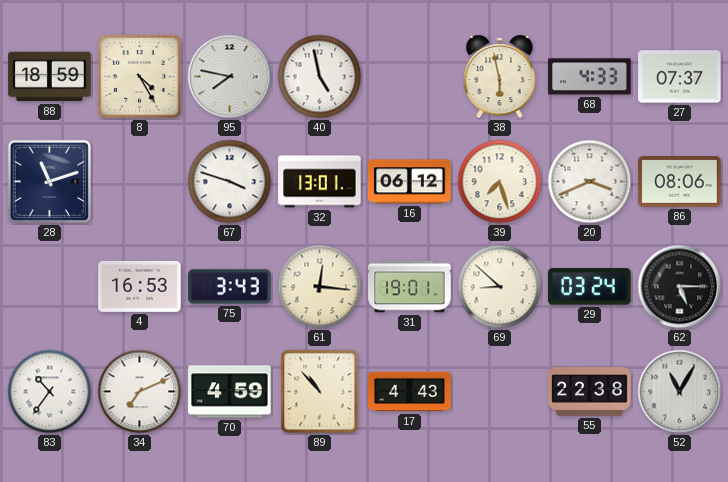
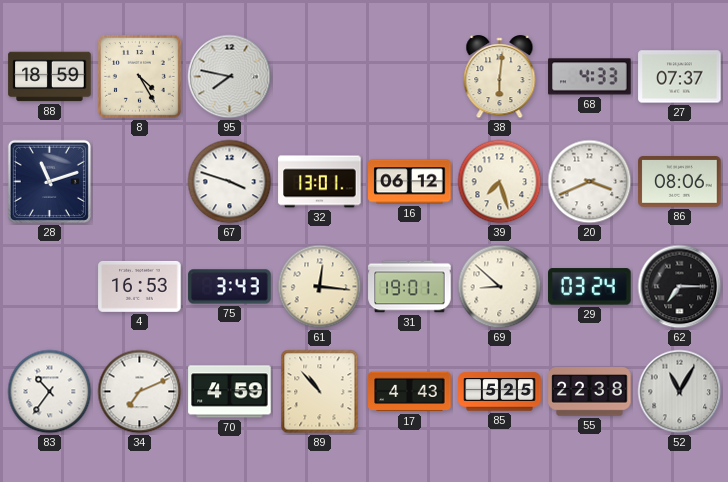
40: 4:58 -> none
38: 5:58 -> 6:01
62: 5:15 -> 7:15
85: none -> 5:25
